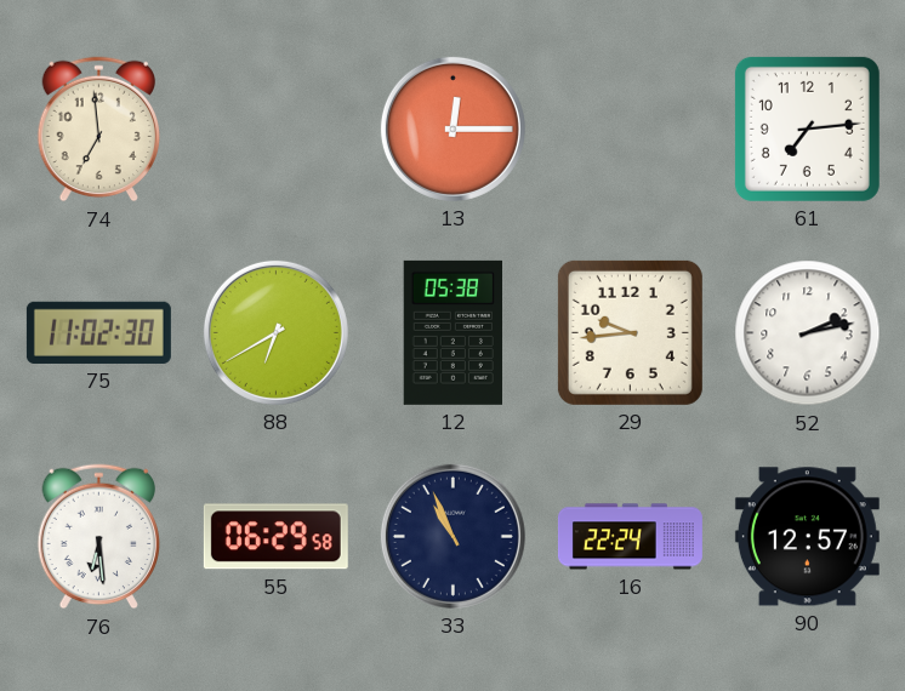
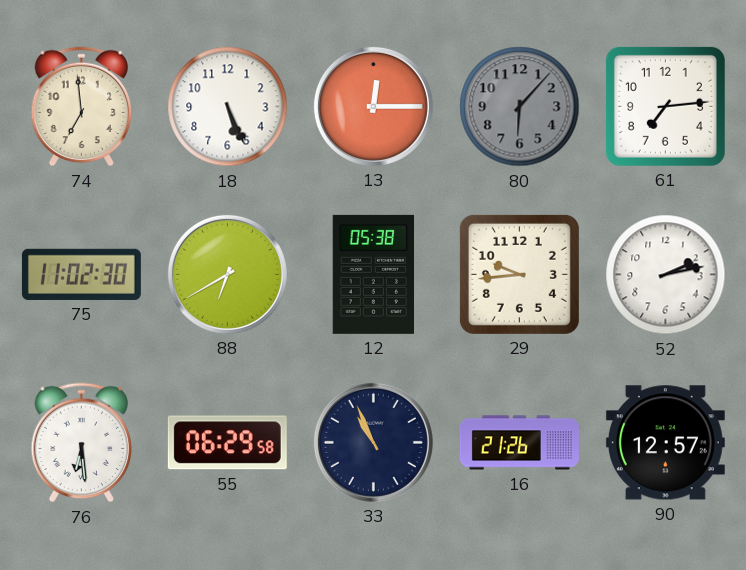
18: none -> 5:26
80: none -> 6:07
16: 22:24 -> 21:26
